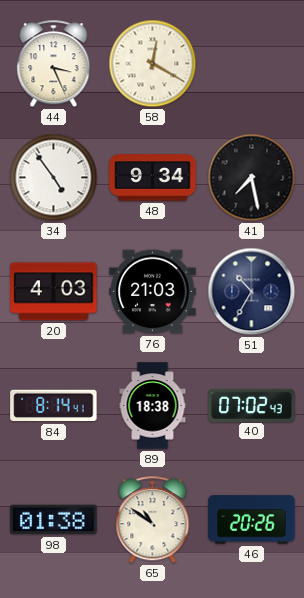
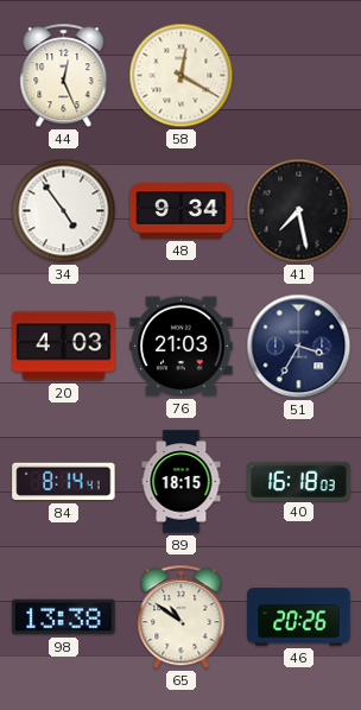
44: 3:26 -> 12:26
51: 10:35 -> 3:35
89: 18:38 -> 18:15
40: 07:02 -> 16:18
98: 01:38 -> 13:38
